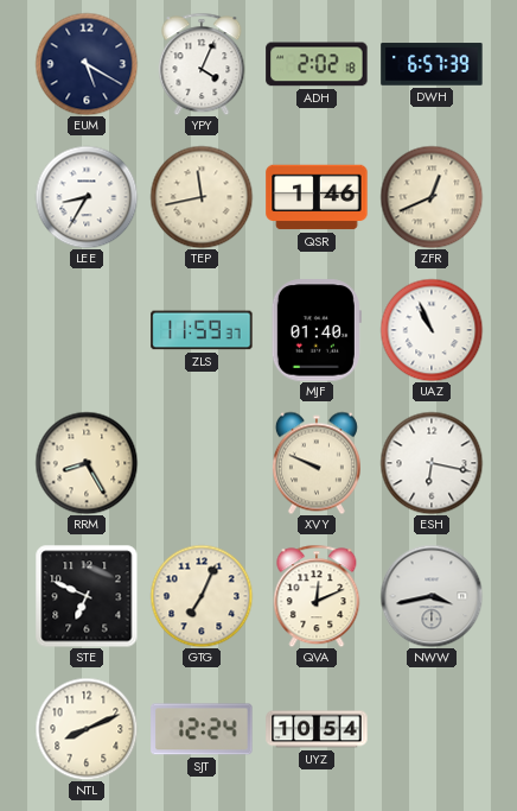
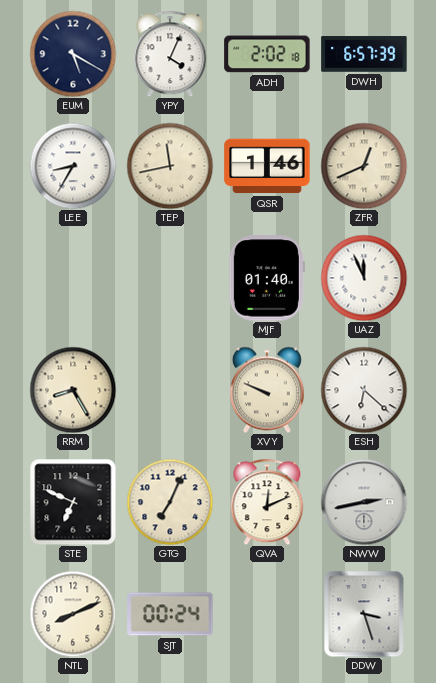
ZLS: 11:59 -> none
UAZ: 10:56 -> 11:56
ESH: 6:17 -> 6:22
NWW: 3:43 -> 2:43
SJT: 12:24 -> 00:24
UYZ: 10:54 -> none
DDW: none -> 3:27
